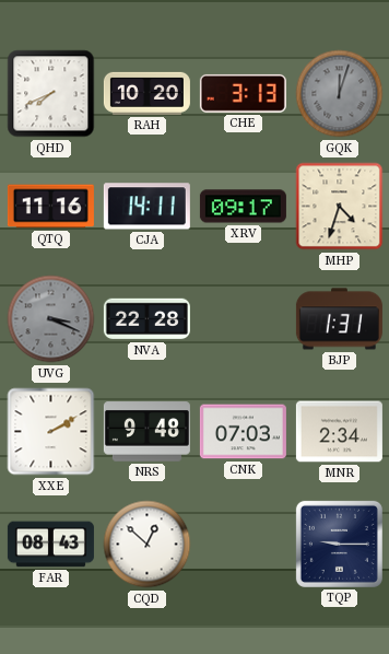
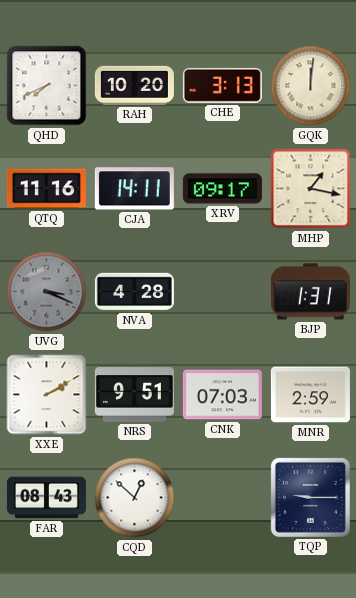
GQK: 12:03 -> 12:01
GQK dial: grey -> cream
MHP: 4:33 -> 1:17
NVA: 22:28 -> 4:28
NRS: 9:48 -> 9:51
MNR: 2:34 -> 2:59
